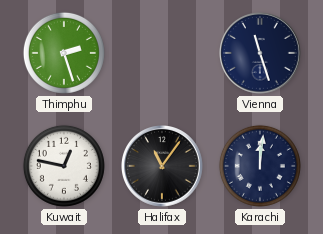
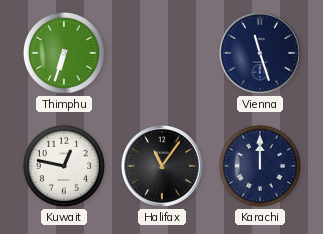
Thimphu: 2:27 -> 6:33
Karachi: 12:01 -> 12:00
